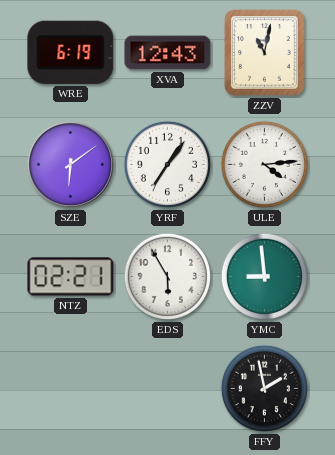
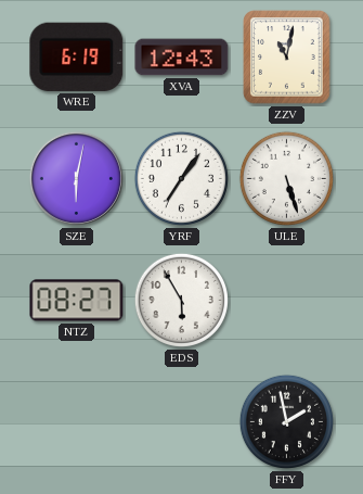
SZE: 6:09 -> 6:02
ULE: 4:14 -> 5:27
NTZ: 02:21 -> 08:27
YMC: 8:59 -> none
